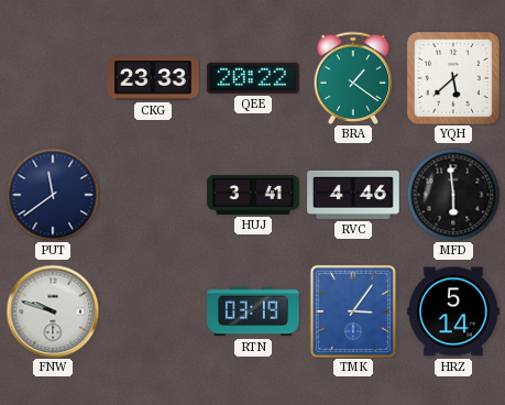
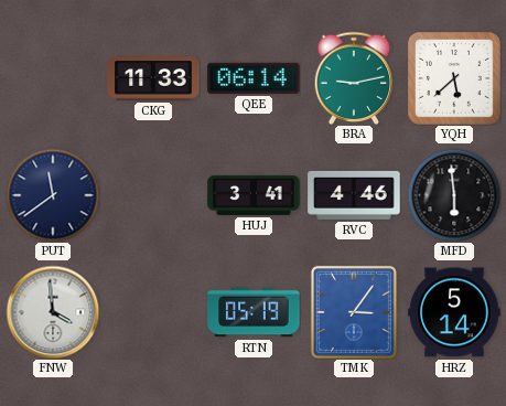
CKG: 23:33 -> 11:33
QEE: 20:22 -> 06:14
BRA: 1:21 -> 9:13
FNW: 9:48 -> 3:59
RTN: 03:19 -> 05:19
